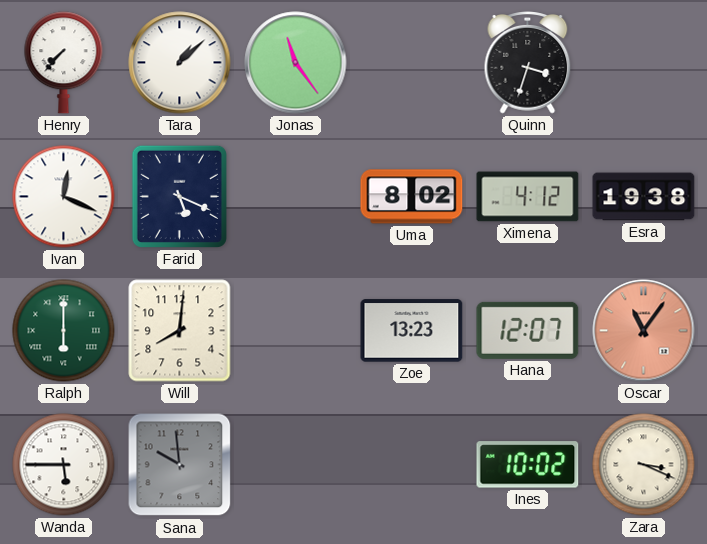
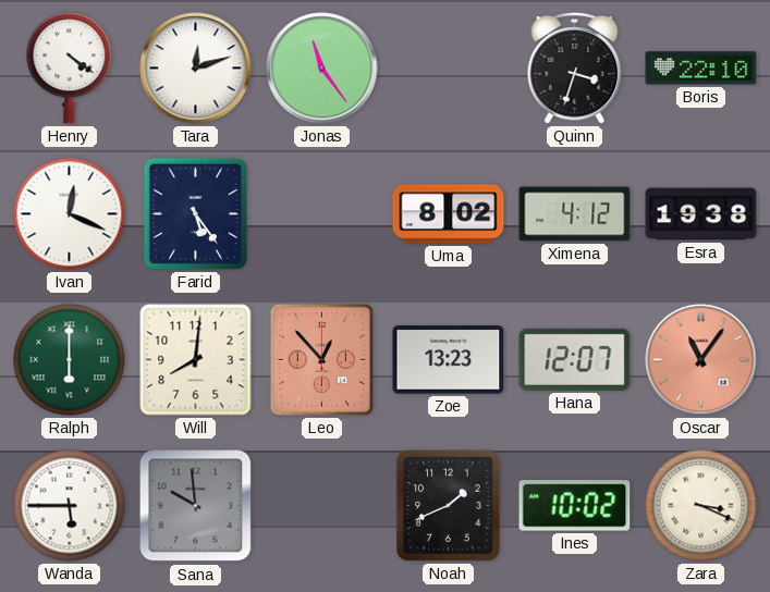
Henry: 7:37 -> 4:21
Tara: 1:08 -> 12:12
Boris: none -> 22:10
Farid: 5:19 -> 5:24
Leo: none -> 12:53
Noah: none -> 1:41
